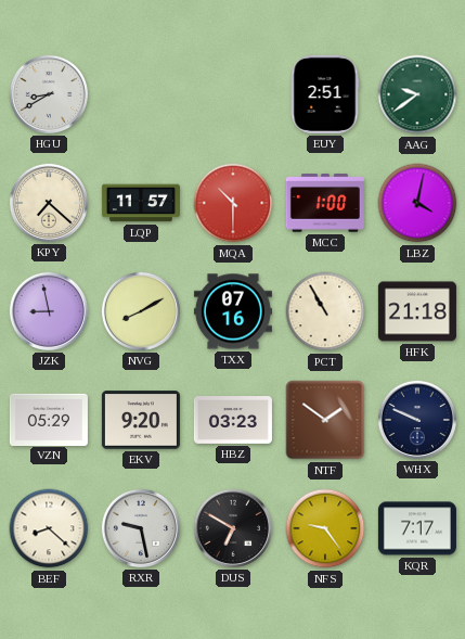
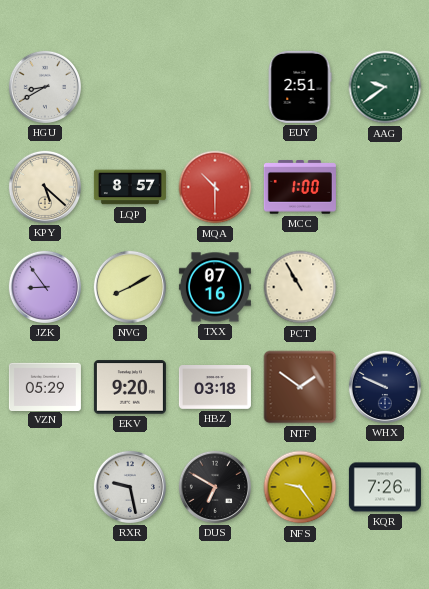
KPY: 7:22 -> 5:22
LQP: 11:57 -> 8:57
LBZ: 4:02 -> none
JZK: 8:58 -> 8:54
HFK: 21:18 -> none
HBZ: 03:23 -> 03:18
BEF: 8:22 -> none
KQR: 7:17 -> 7:26
